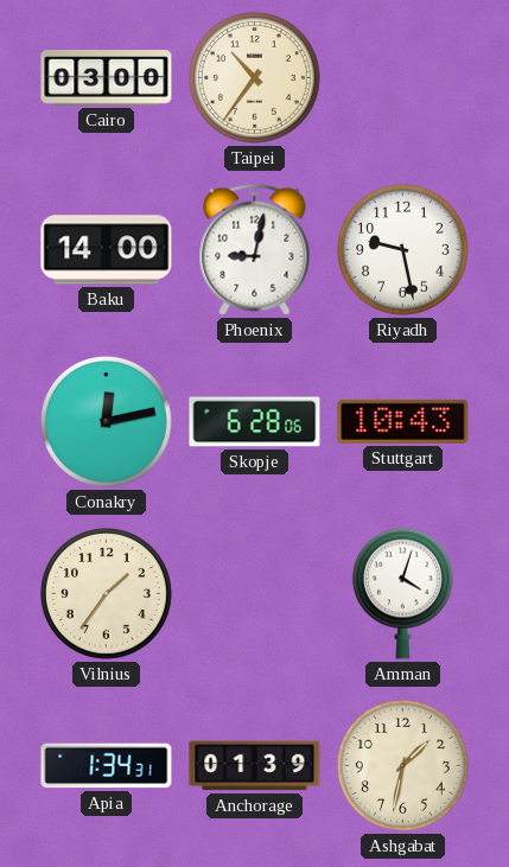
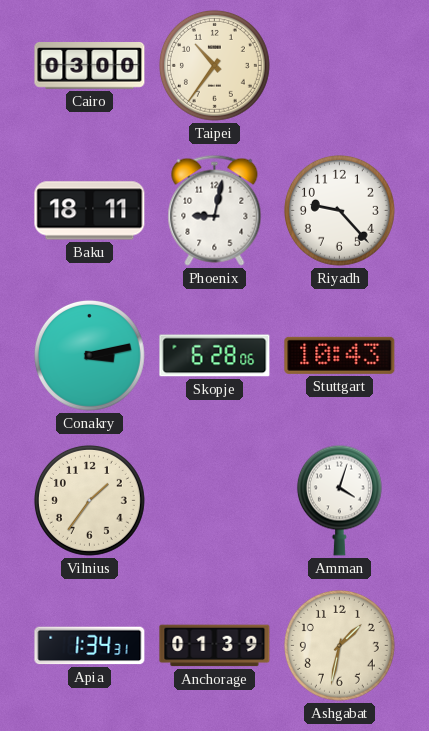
Baku: 14:00 -> 18:11
Riyadh: 9:28 -> 9:23
Conakry: 12:13 -> 3:13
